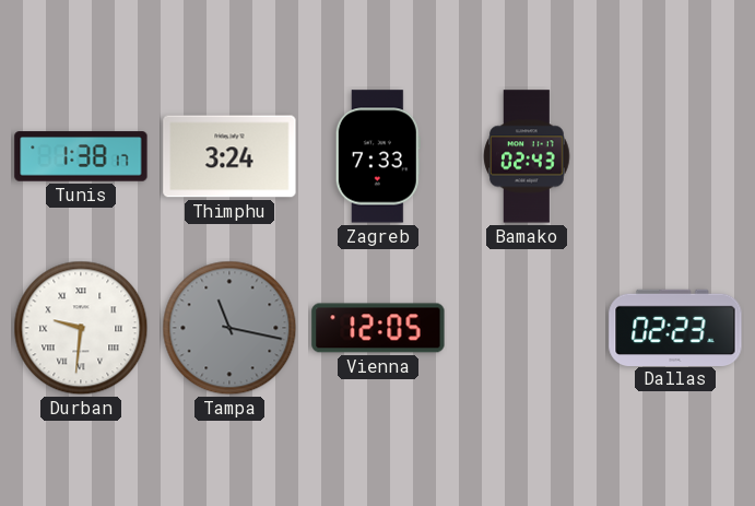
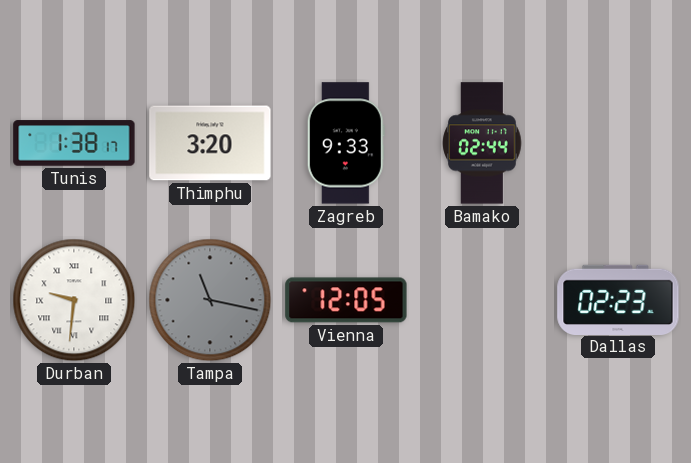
Thimphu: 3:24 -> 3:20
Zagreb: 7:33 -> 9:33
Bamako: 02:43 -> 02:44
